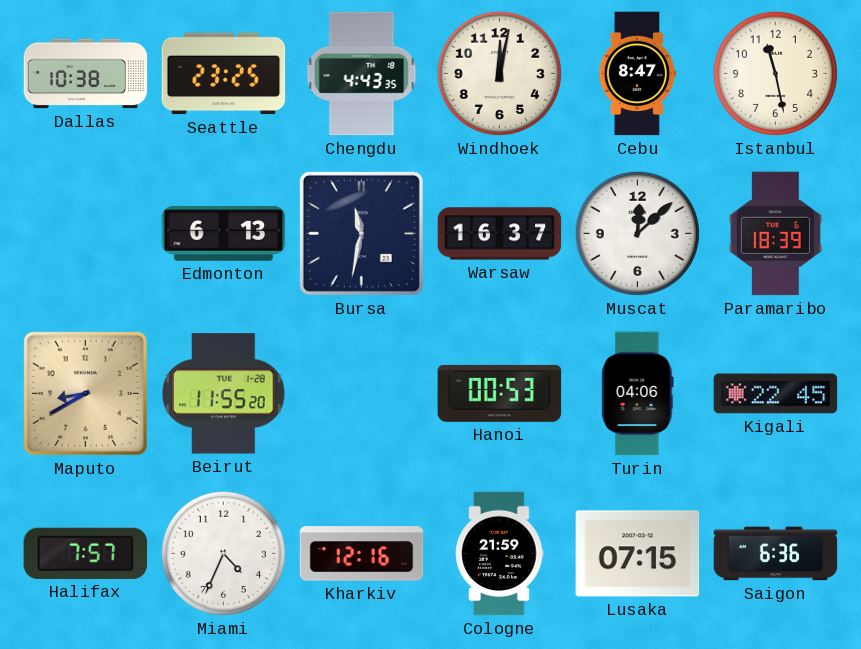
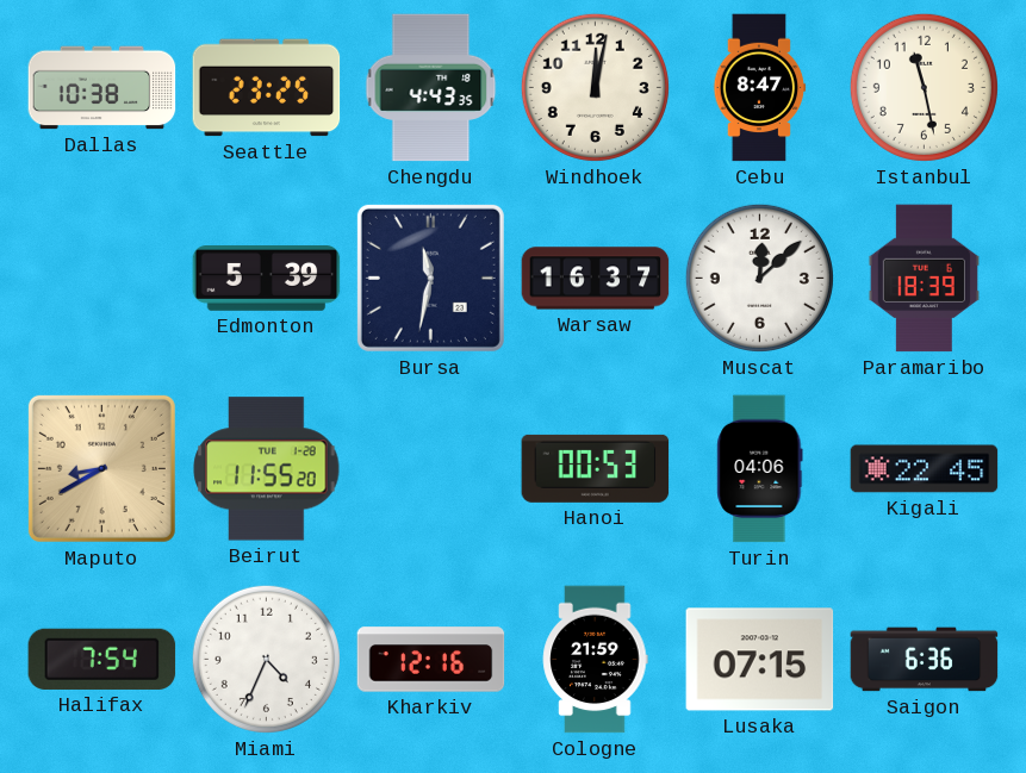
Edmonton: 6:13 -> 5:39
Halifax: 7:57 -> 7:54
